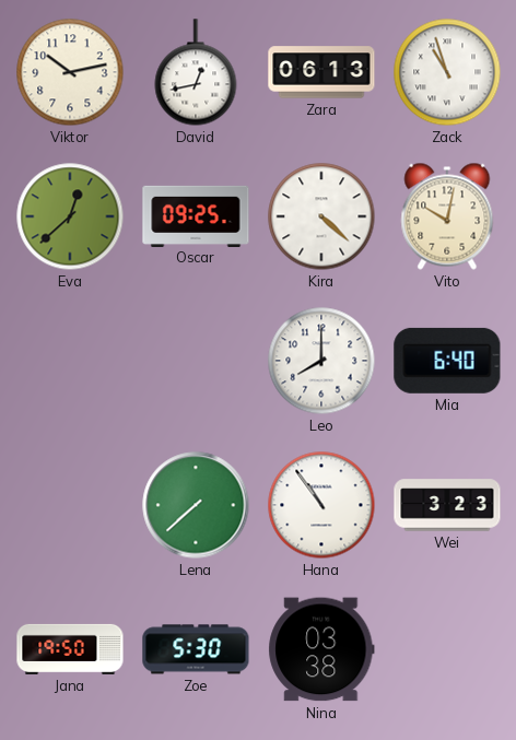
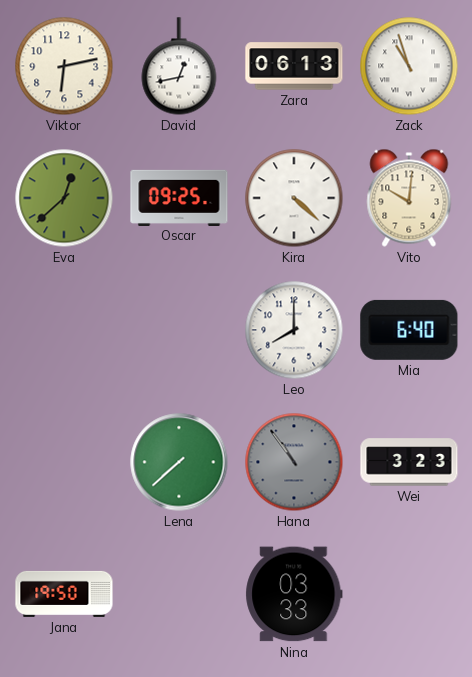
Viktor: 10:13 -> 6:13
Vito: 10:02 -> 10:01
Hana dial: white -> grey
Zoe: 5:30 -> none
Nina: 03:38 -> 03:33
